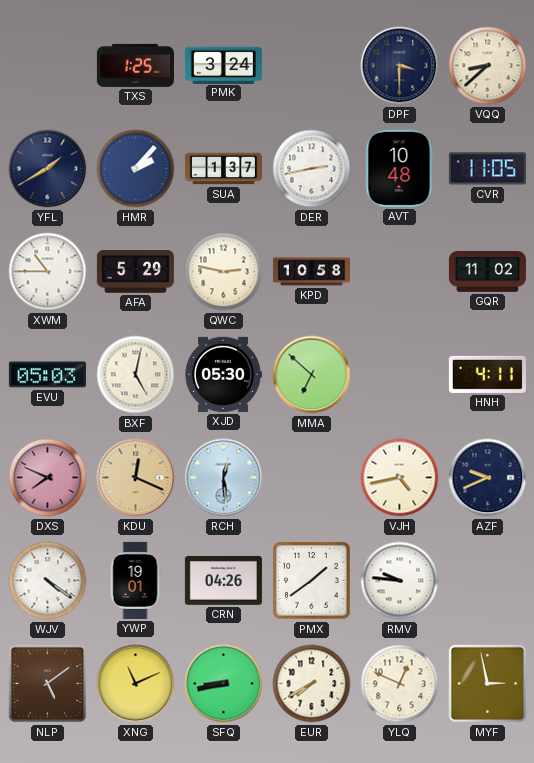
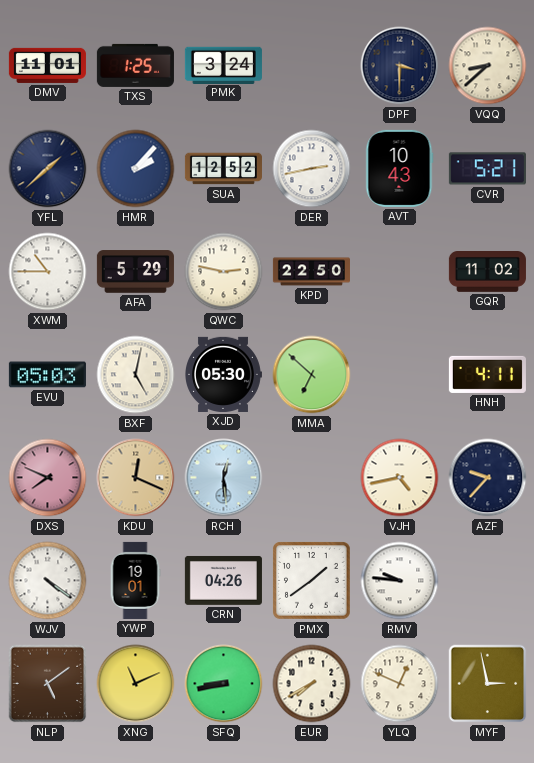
DMV: none -> 11:01
YFL: 1:40 -> 1:38
SUA: 1:37 -> 12:52
AVT: 10:48 -> 10:43
CVR: 11:05 -> 5:21
KPD: 10:58 -> 22:50
AZF: 9:41 -> 9:37
